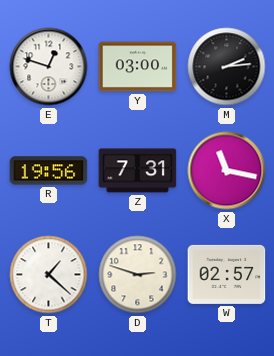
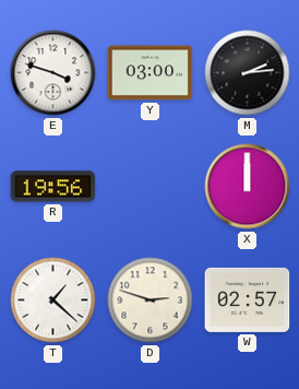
E: 12:48 -> 3:48
Z: 7:31 -> none
X: 11:17 -> 12:00
